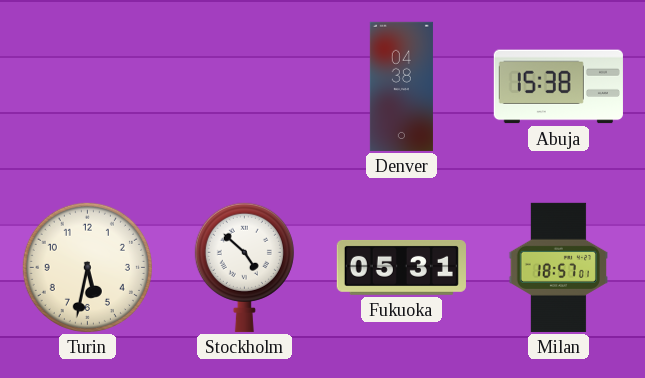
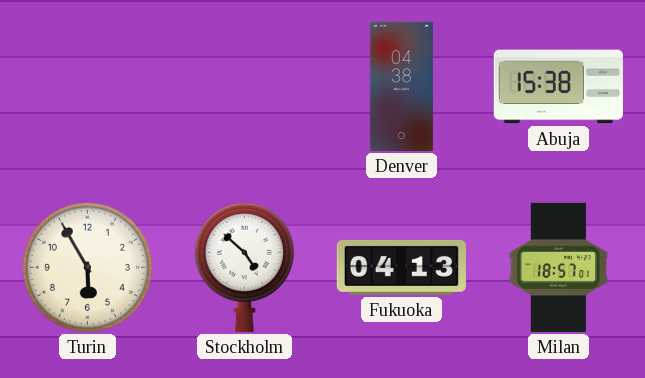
Turin: 5:32 -> 5:55
Fukuoka: 05:31 -> 04:13
